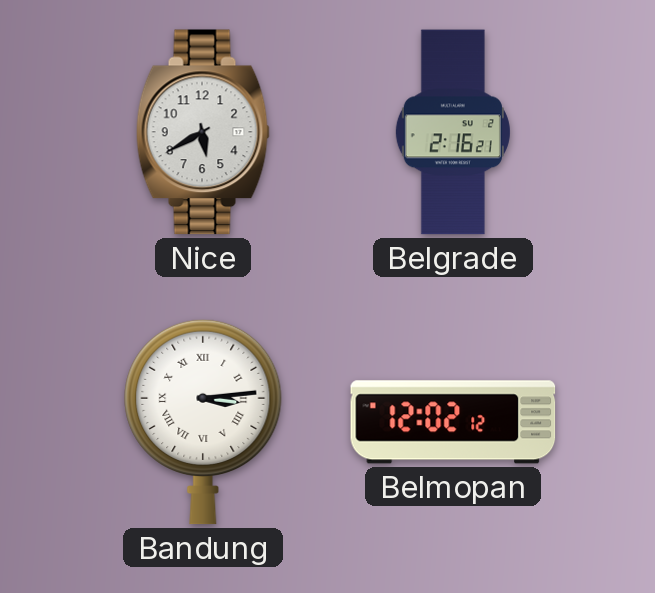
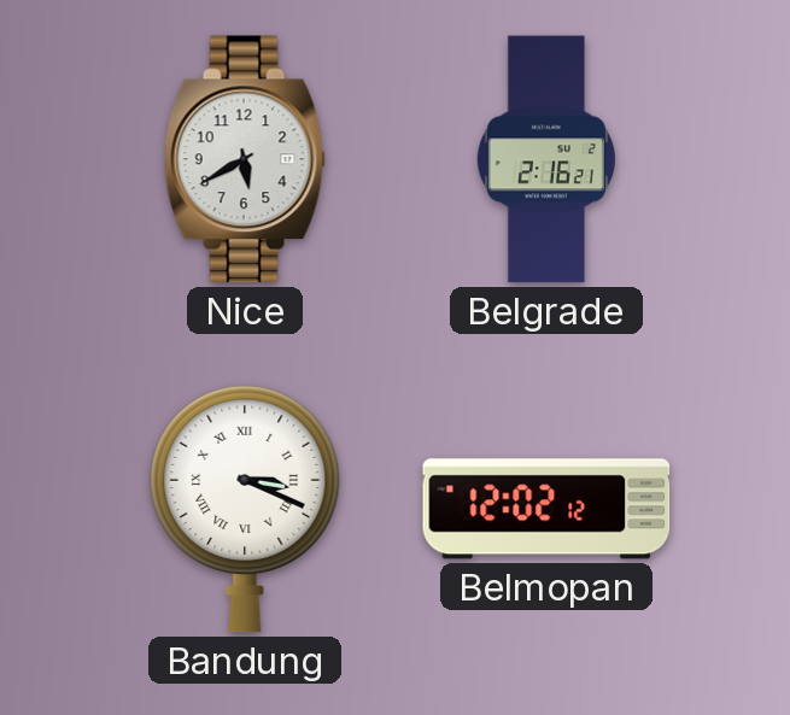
Bandung: 3:14 -> 3:19
